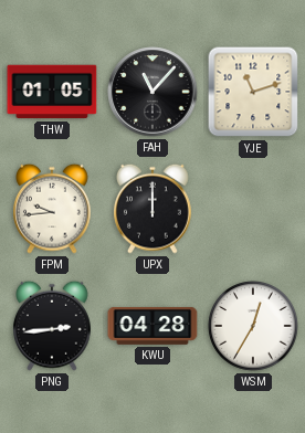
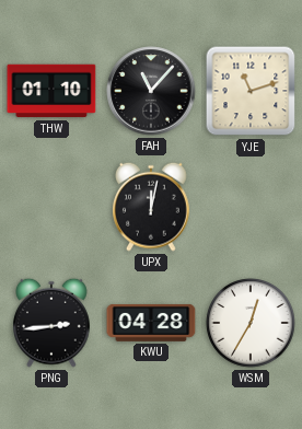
THW: 01:05 -> 01:10
FPM: 9:44 -> none
UPX: 12:00 -> 12:02
